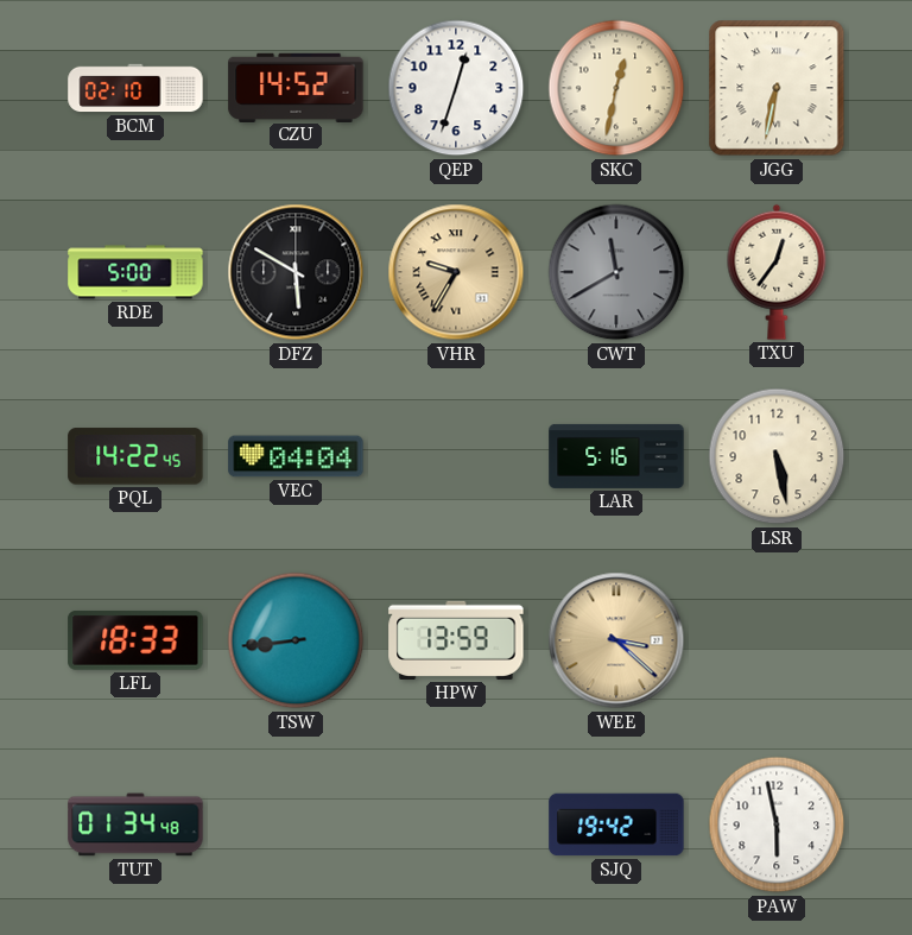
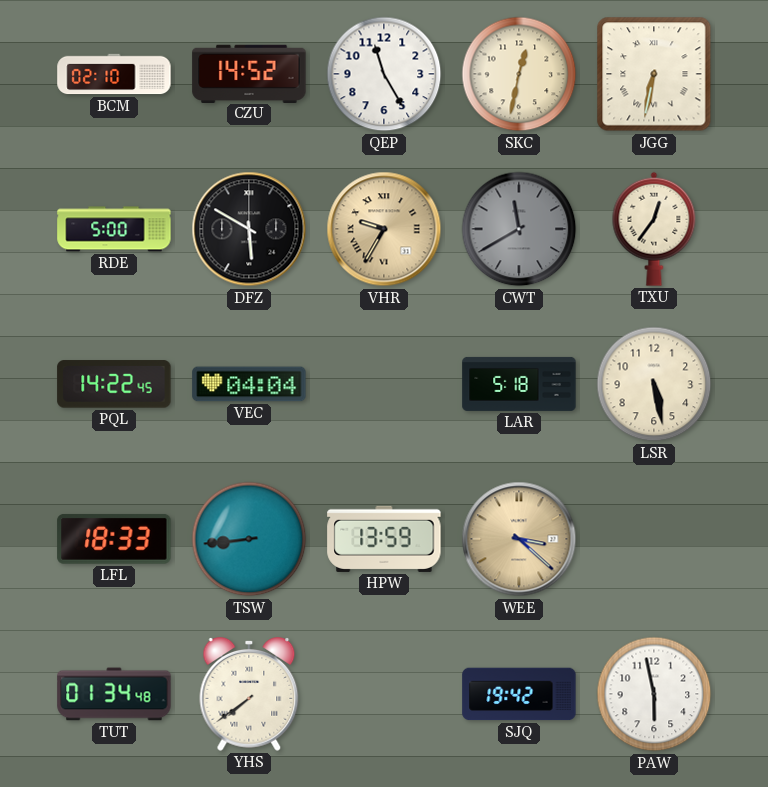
QEP: 12:33 -> 11:25
LAR: 5:16 -> 5:18
YHS: none -> 7:39
